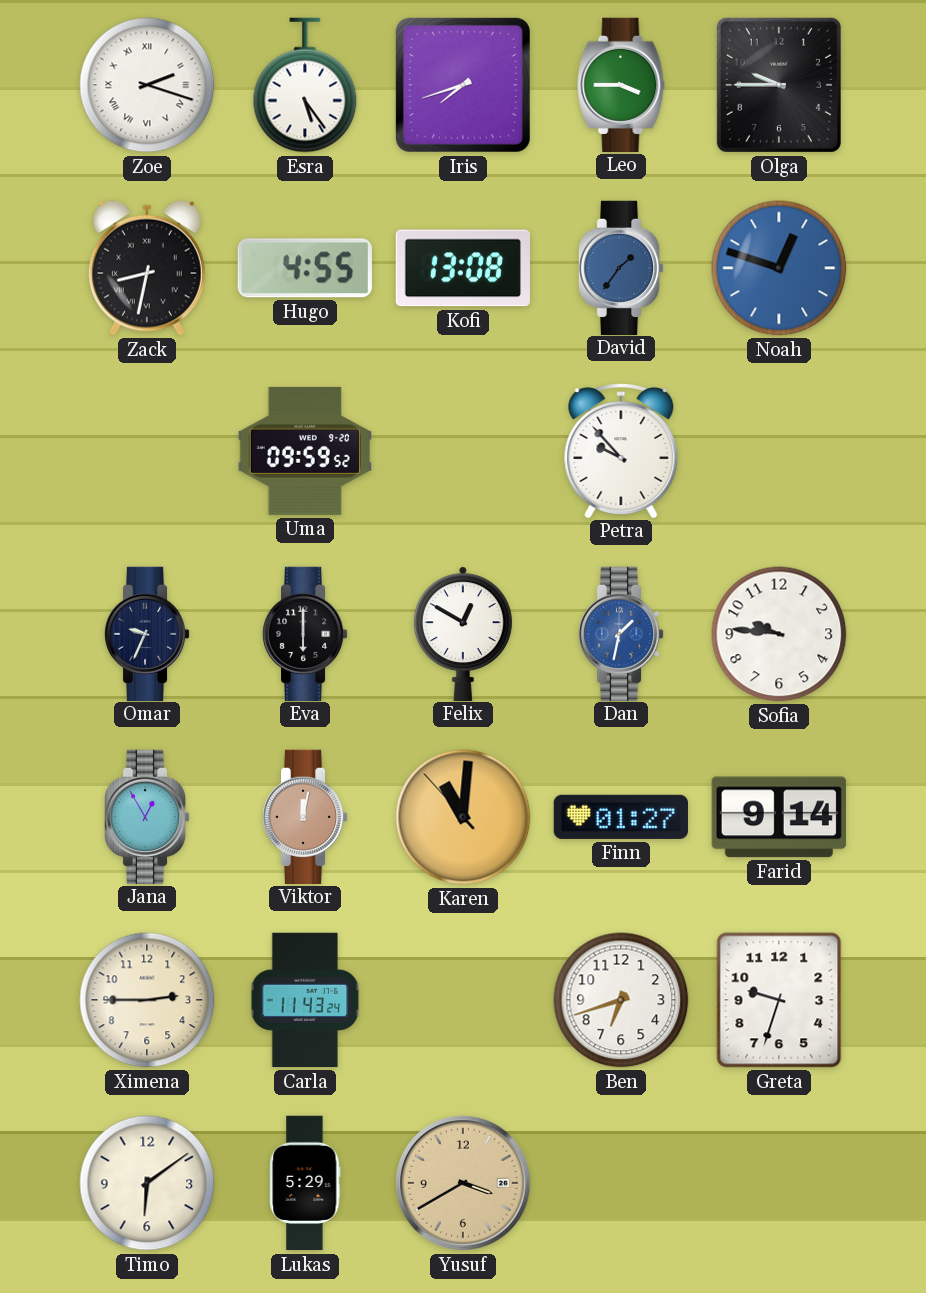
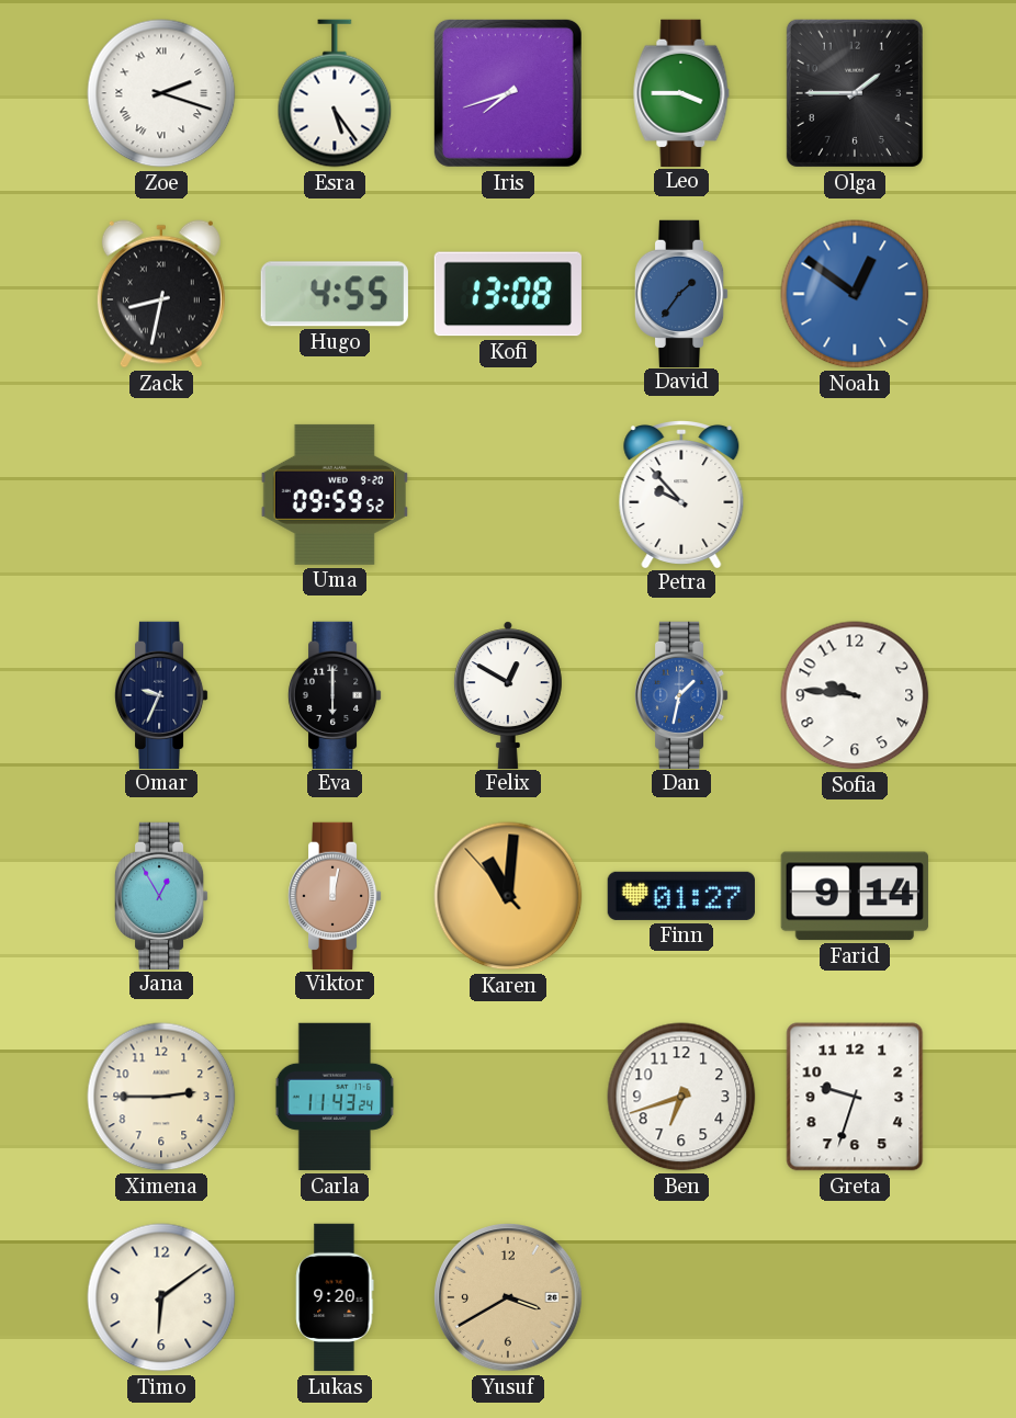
Olga: 9:45 -> 1:45
Noah: 12:48 -> 12:51
Lukas: 5:29 -> 9:20
